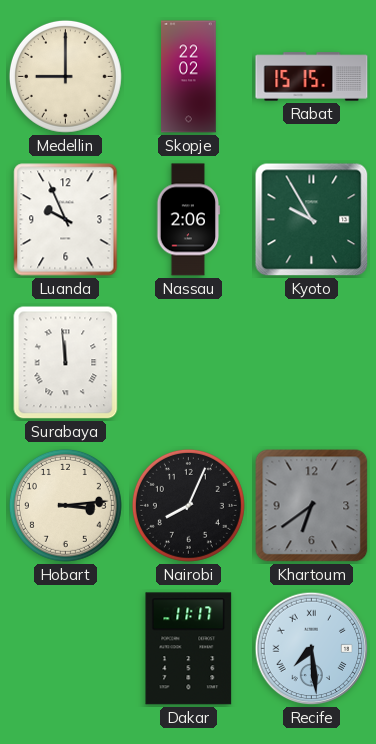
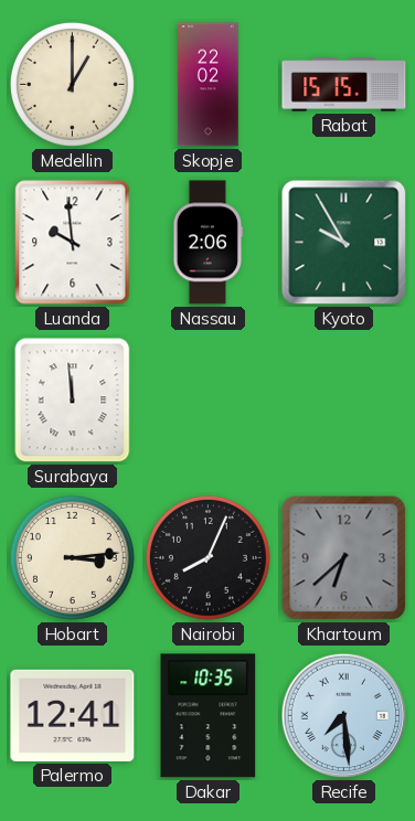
Medellin: 9:00 -> 1:00
Luanda: 9:56 -> 9:59
Khartoum: 6:39 -> 6:38
Palermo: none -> 12:41
Dakar: 11:17 -> 10:35
